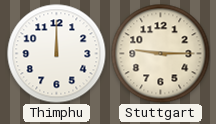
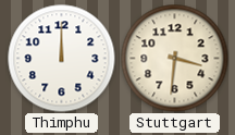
Stuttgart: 9:15 -> 3:31
